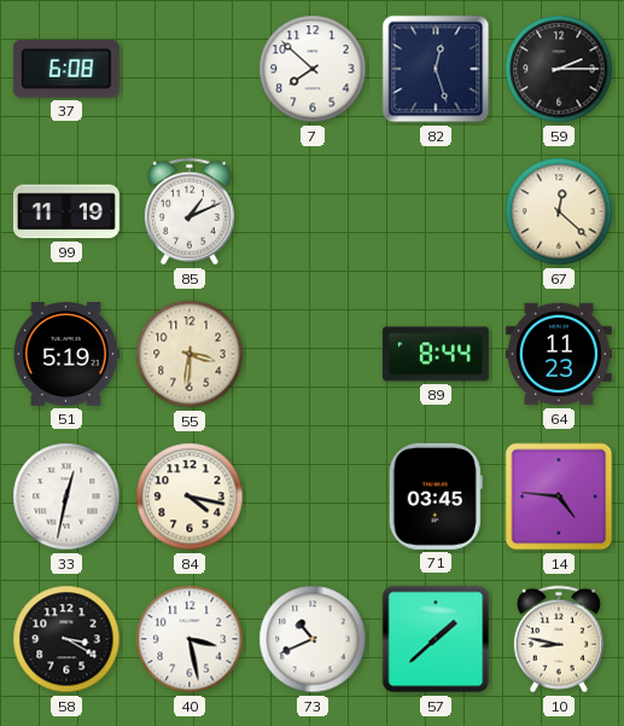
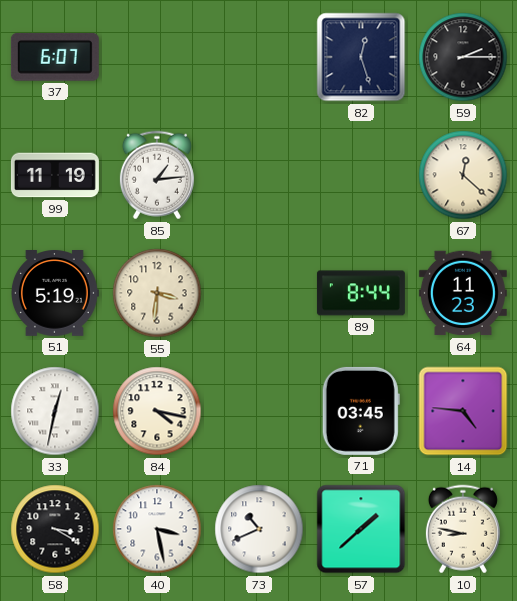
37: 6:08 -> 6:07
7: 7:52 -> none
85: 1:11 -> 1:14
